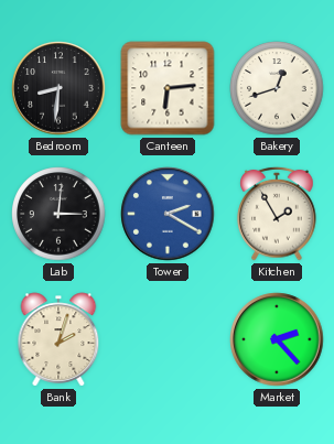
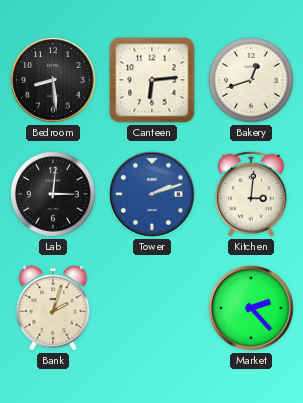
Bedroom: 8:31 -> 8:29
Tower: 2:20 -> 2:12
Kitchen: 1:55 -> 3:01
